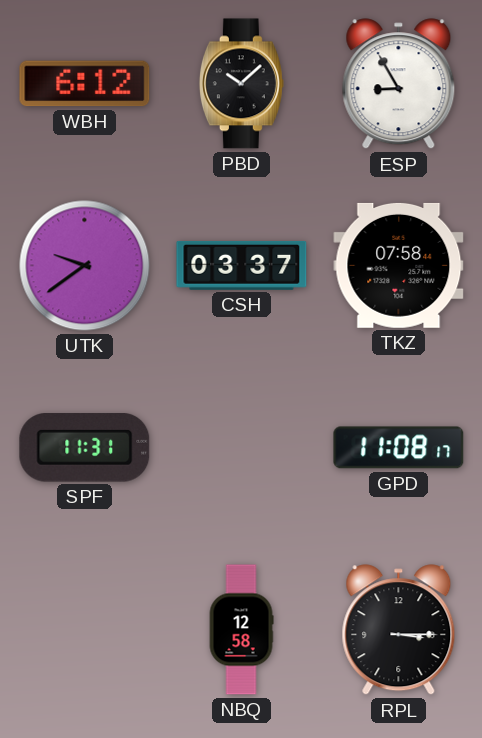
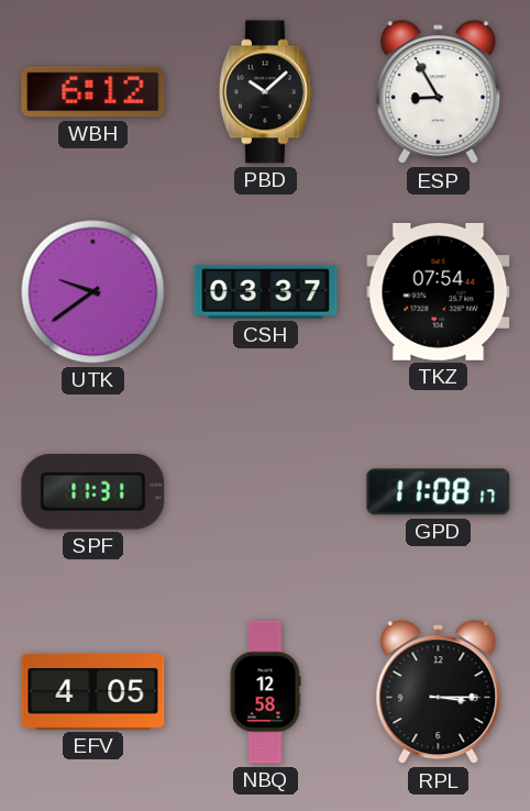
TKZ: 07:58 -> 07:54
EFV: none -> 4:05
